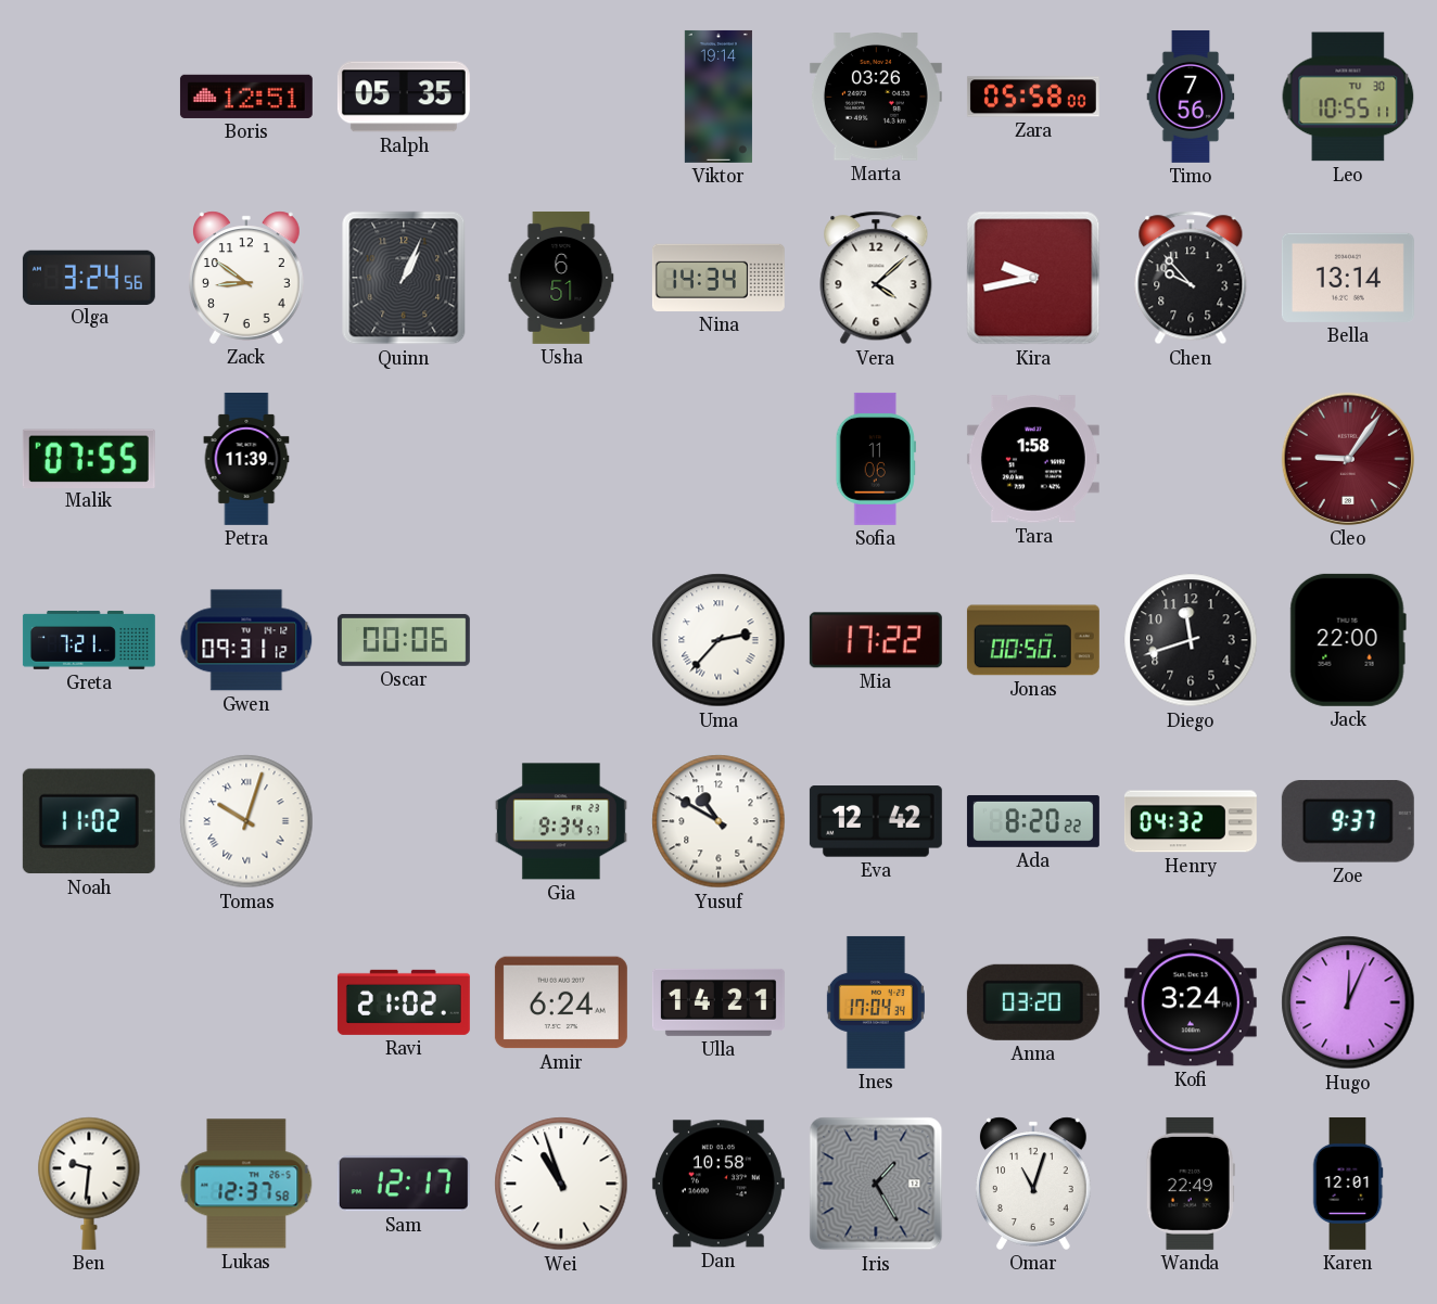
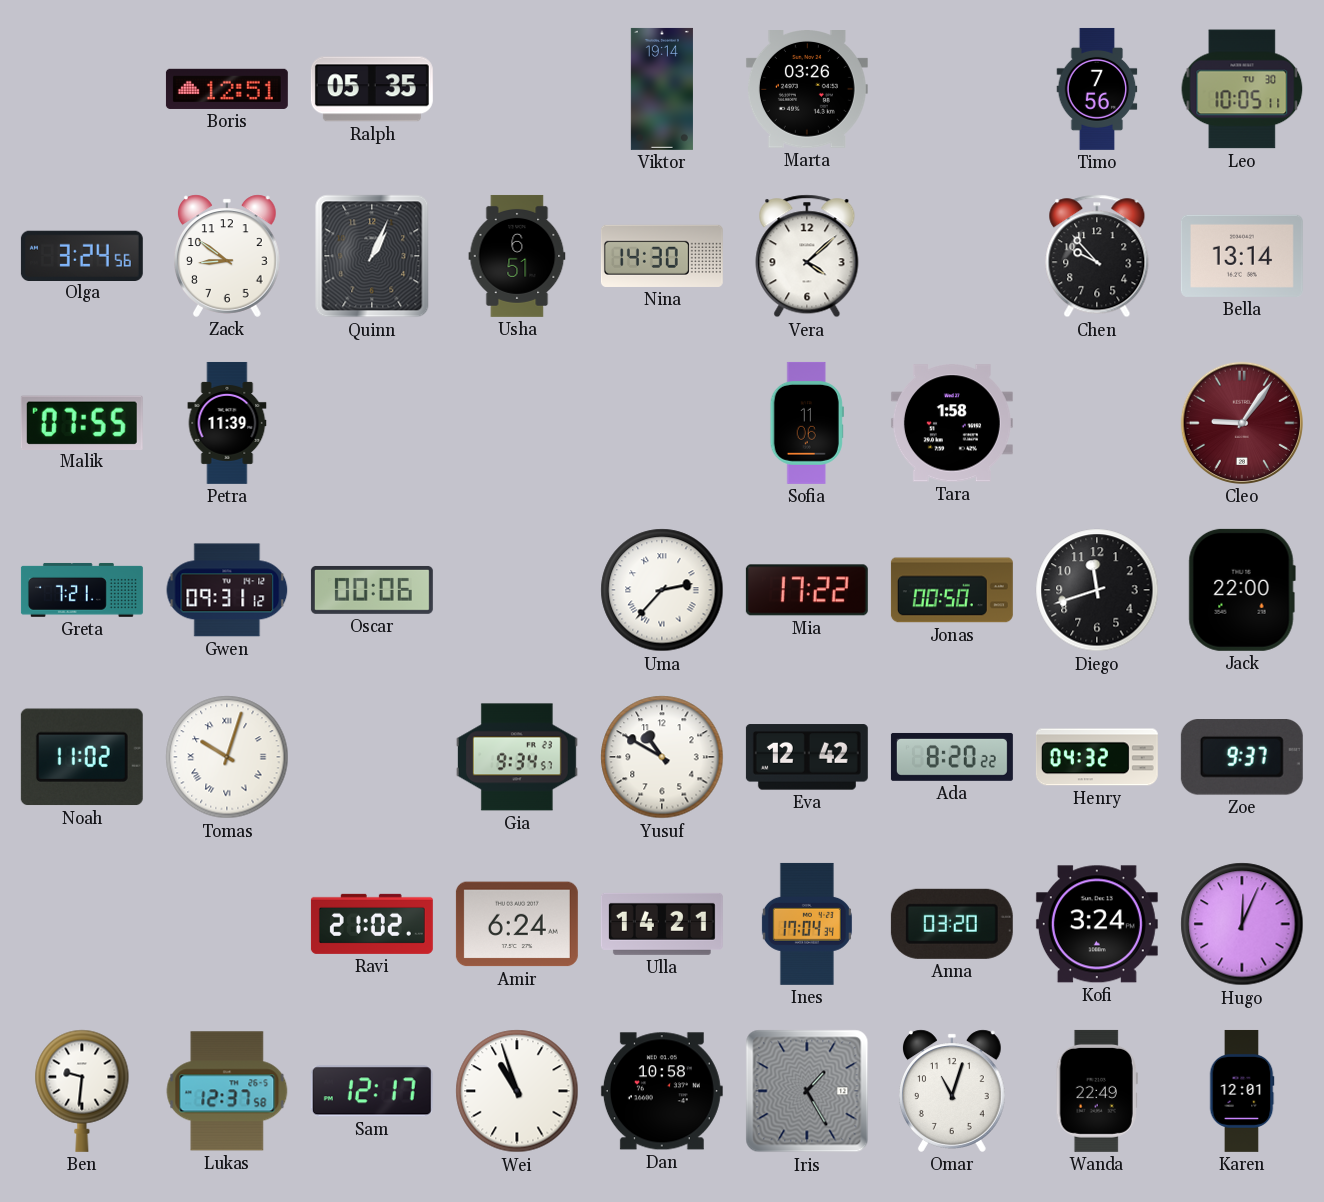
Zara: 05:58 -> none
Leo: 10:55 -> 10:05
Nina: 14:34 -> 14:30
Kira: 9:43 -> none
